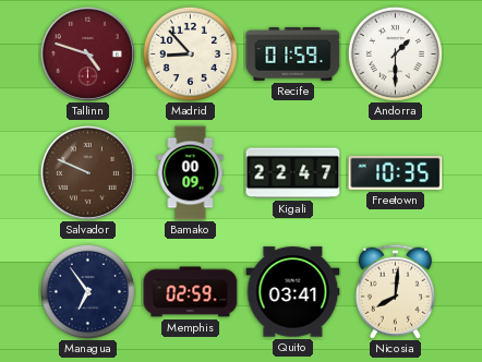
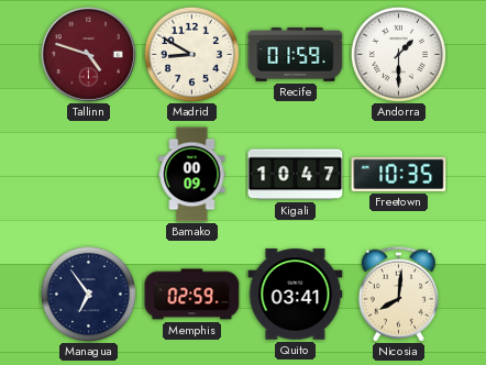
Madrid: 8:53 -> 8:50
Salvador: 9:49 -> none
Kigali: 22:47 -> 10:47
